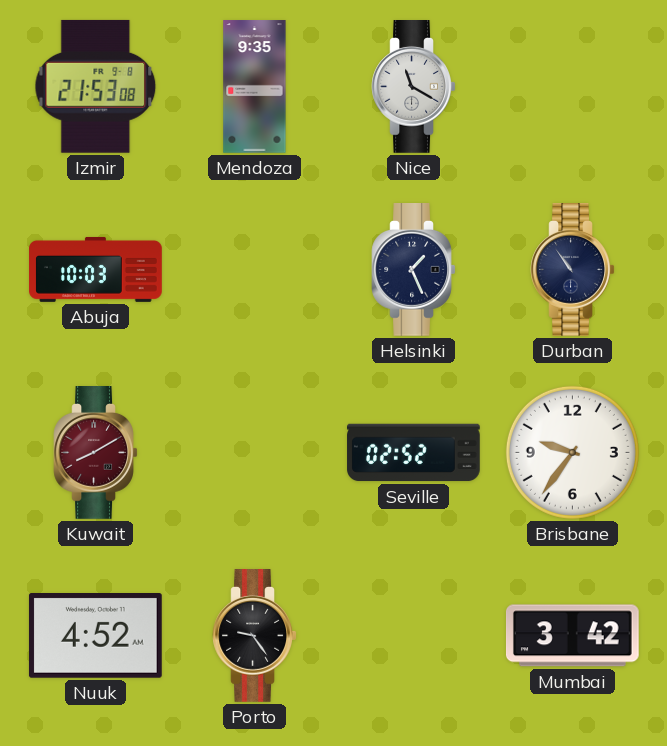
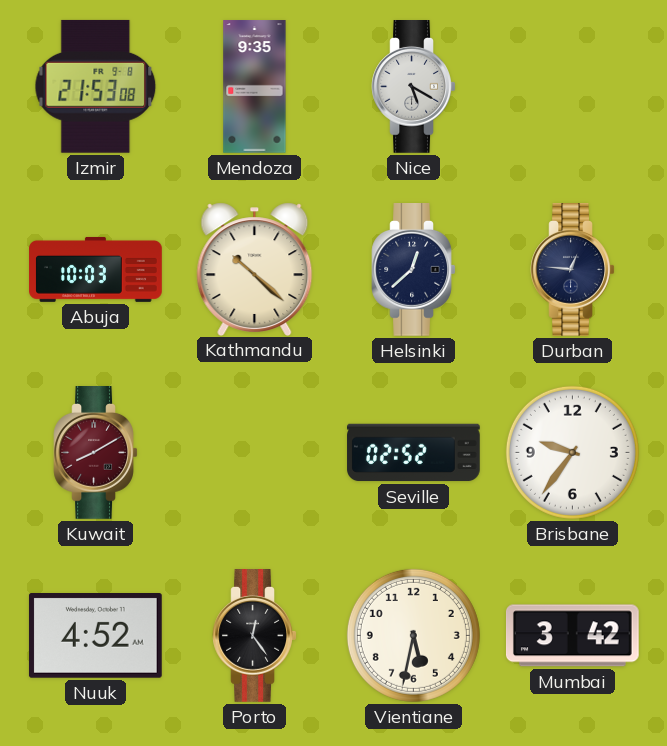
Nice: 11:20 -> 5:20
Kathmandu: none -> 10:22
Helsinki: 1:26 -> 12:38
Durban: 10:54 -> 12:46
Porto: 9:24 -> 12:24
Vientiane: none -> 5:32
